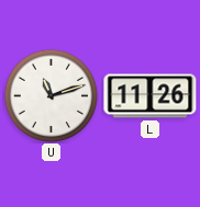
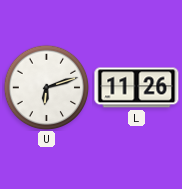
U: 11:12 -> 6:12
